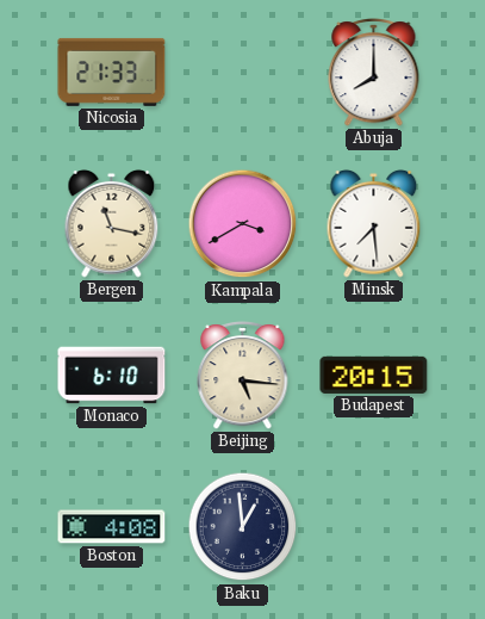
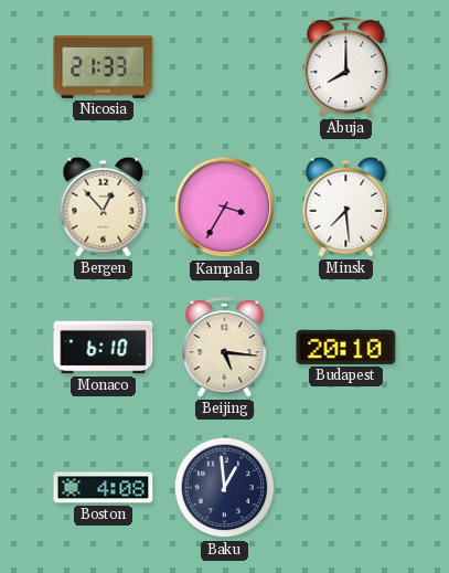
Bergen: 11:17 -> 12:53
Kampala: 3:40 -> 3:35
Budapest: 20:15 -> 20:10
